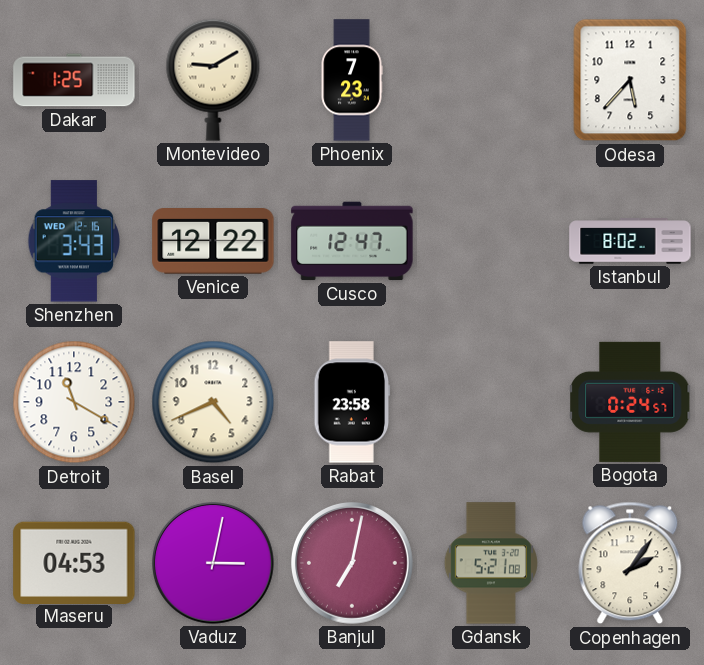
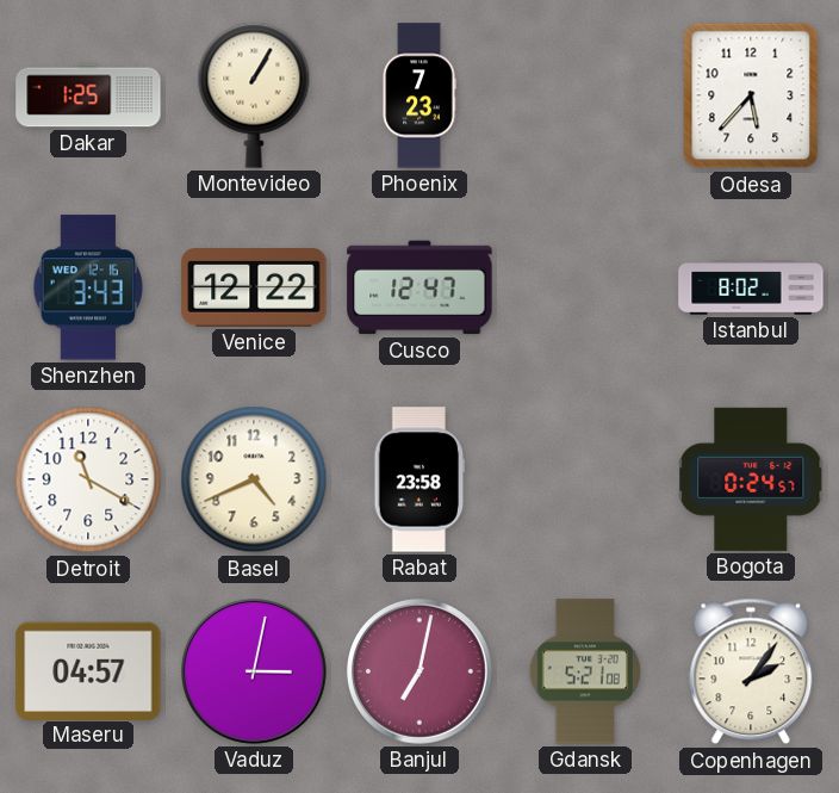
Montevideo: 9:10 -> 1:05
Maseru: 04:53 -> 04:57
